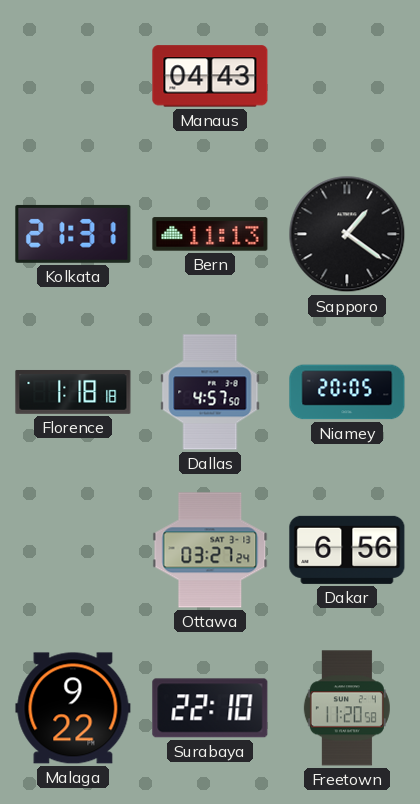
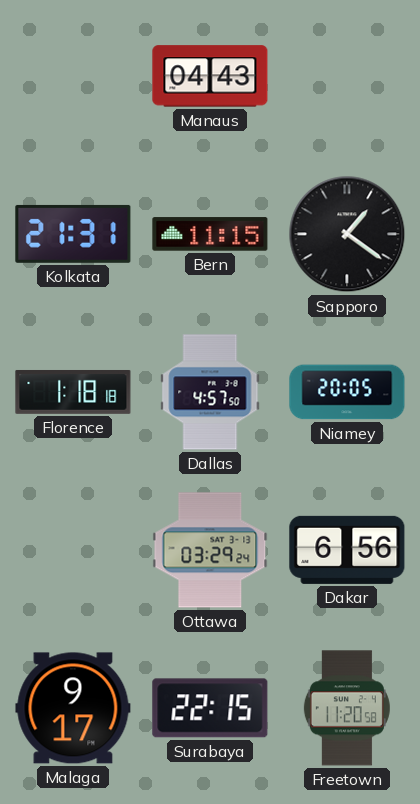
Bern: 11:13 -> 11:15
Ottawa: 03:27 -> 03:29
Malaga: 9:22 -> 9:17
Surabaya: 22:10 -> 22:15
